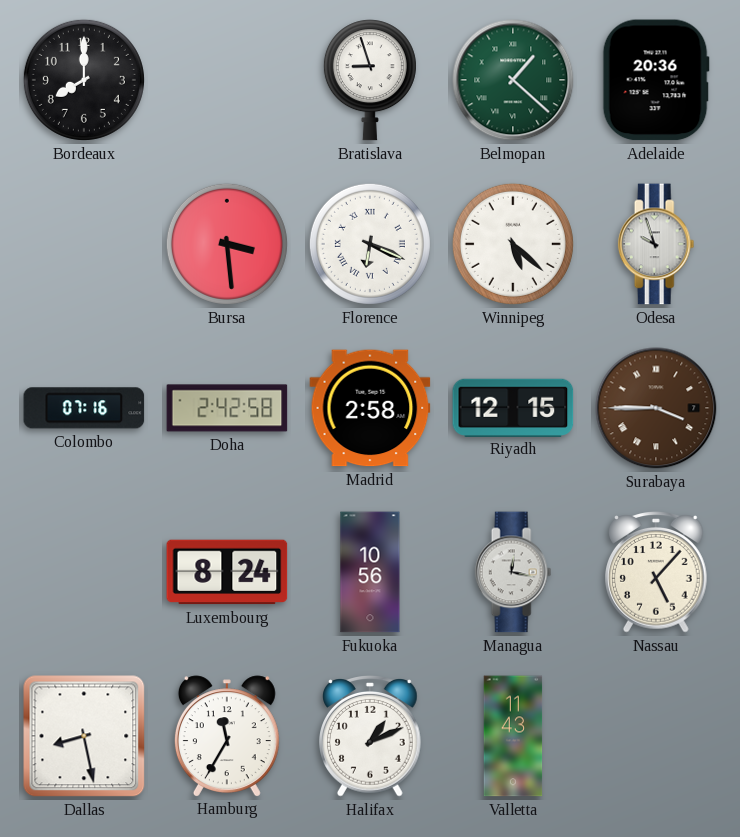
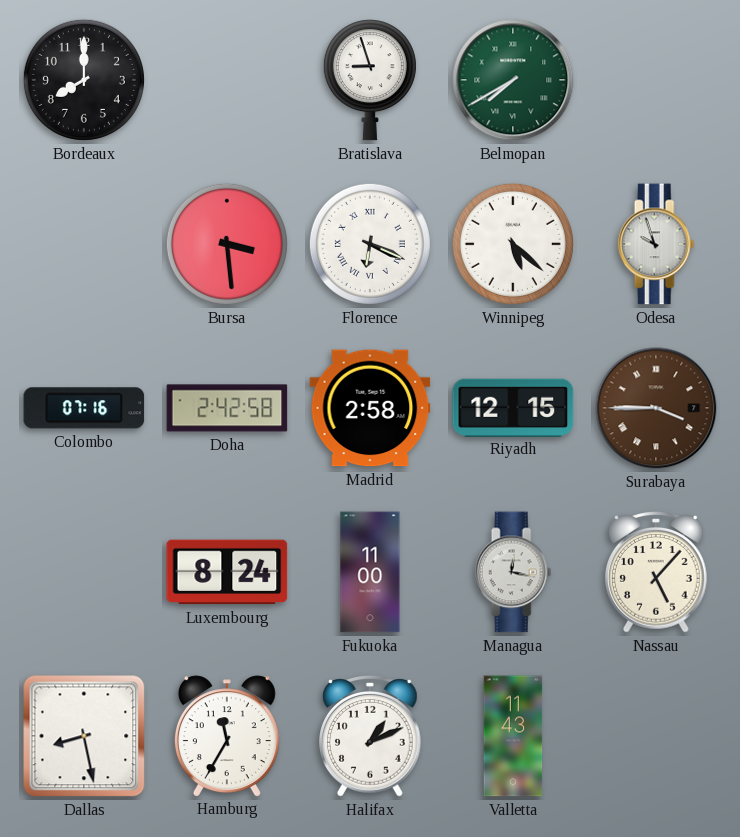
Belmopan: 1:22 -> 7:40
Adelaide: 20:36 -> none
Fukuoka: 10:56 -> 11:00
